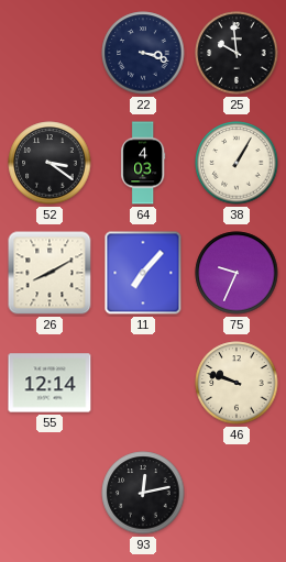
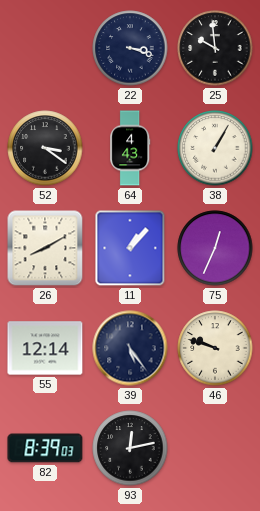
64: 4:03 -> 4:43
11: 7:07 -> 1:07
75: 9:34 -> 12:34
39: none -> 5:24
82: none -> 8:39
